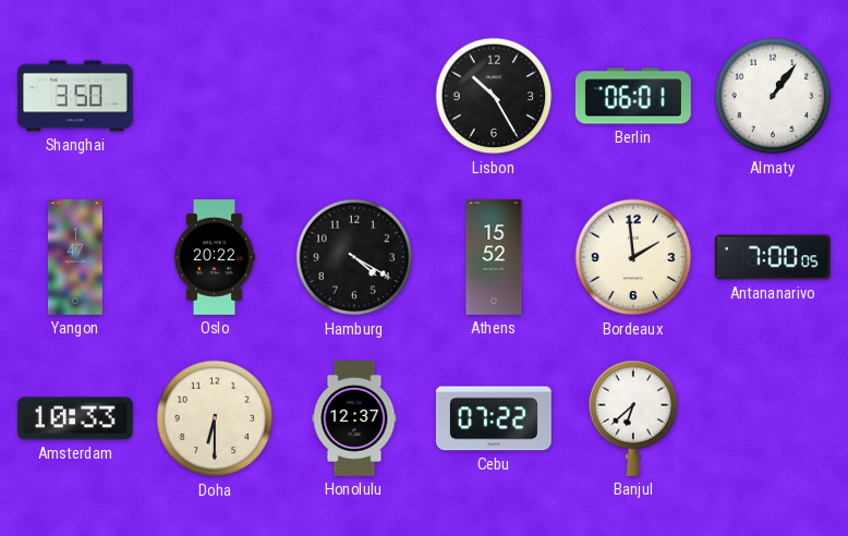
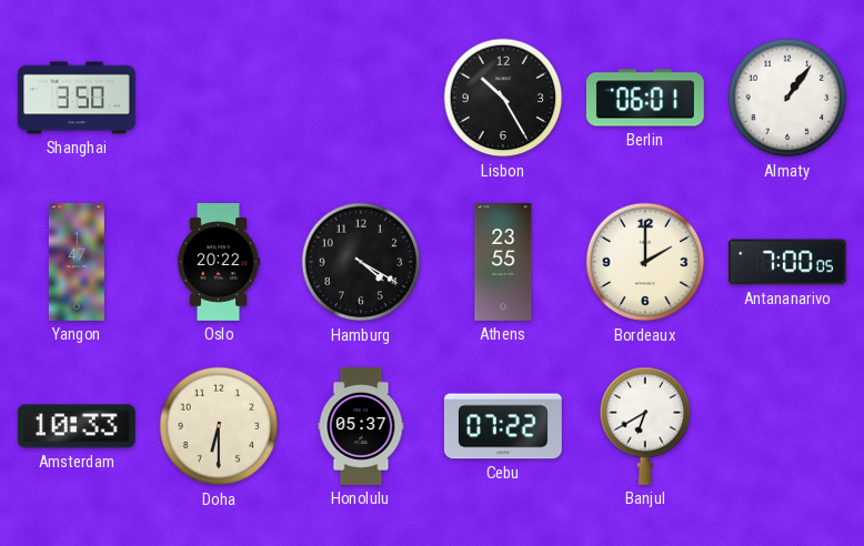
Athens: 15:52 -> 23:55
Bordeaux: 1:59 -> 2:00
Honolulu: 12:37 -> 05:37
Banjul: 6:38 -> 6:40
